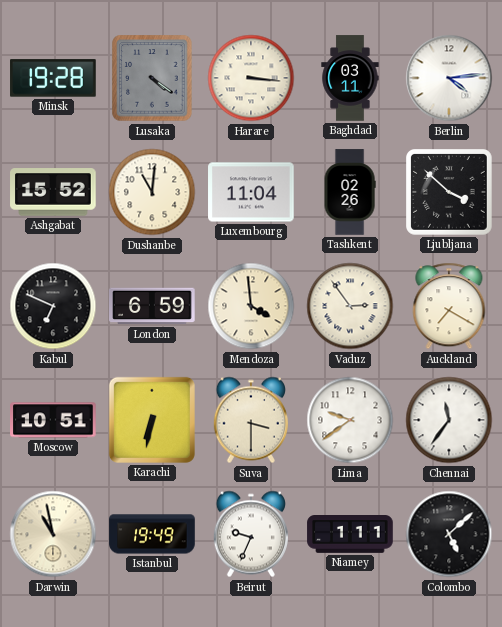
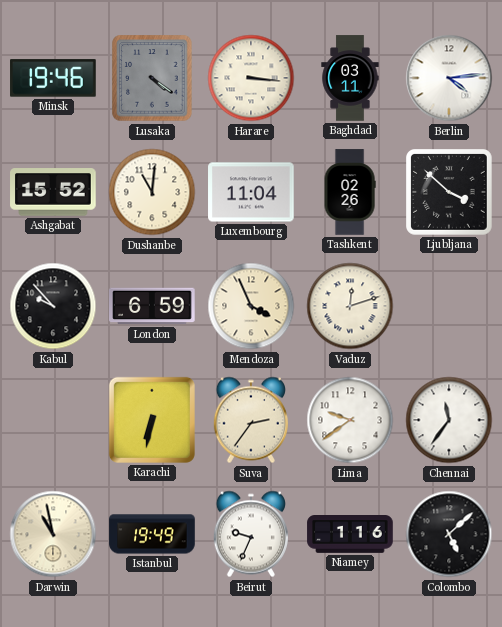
Minsk: 19:28 -> 19:46
Kabul: 6:49 -> 9:53
Mendoza: 3:59 -> 3:56
Vaduz: 2:54 -> 12:12
Auckland: 7:20 -> none
Moscow: 10:51 -> none
Suva: 3:30 -> 2:36
Niamey: 1:11 -> 1:16
